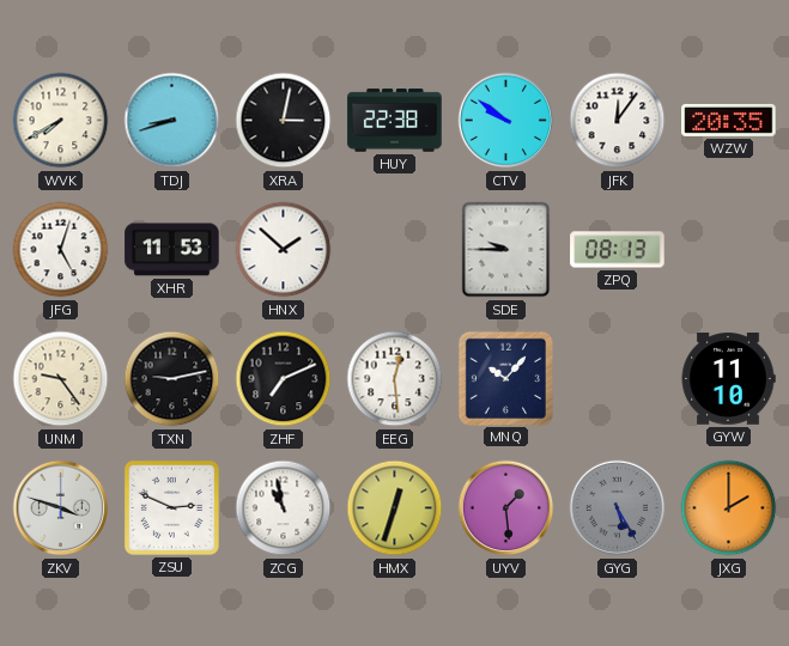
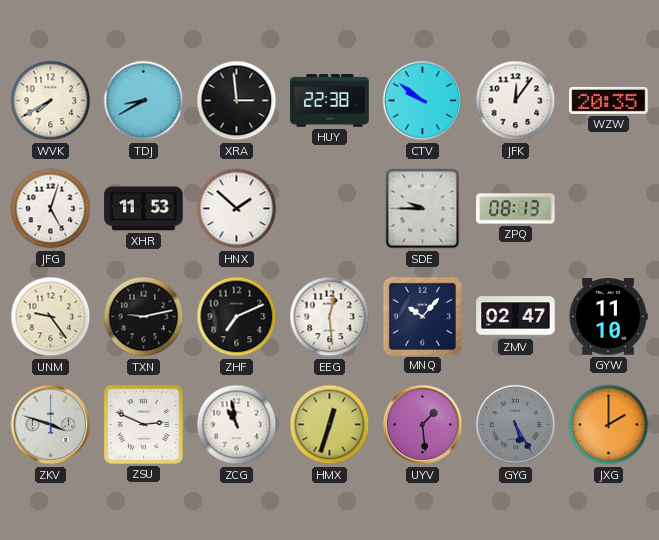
TDJ: 8:42 -> 8:40
XRA: 3:02 -> 2:59
ZMV: none -> 02:47
